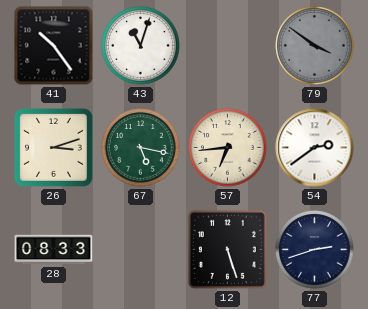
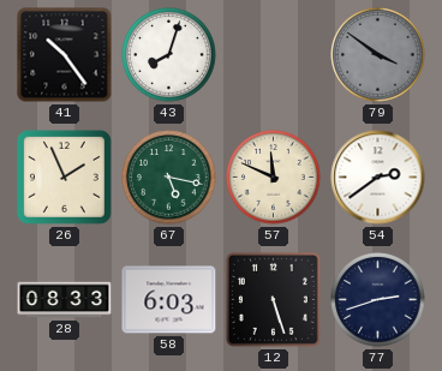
43: 11:03 -> 8:03
26: 3:12 -> 1:56
57: 6:44 -> 11:49
58: none -> 6:03
